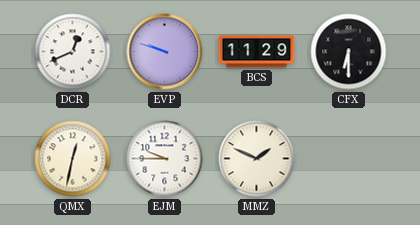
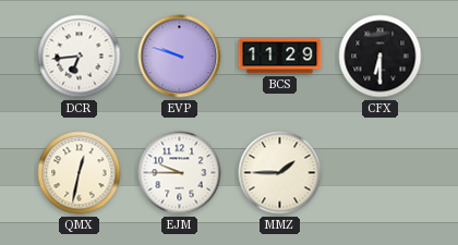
DCR: 12:41 -> 6:44
MMZ: 1:49 -> 1:45
